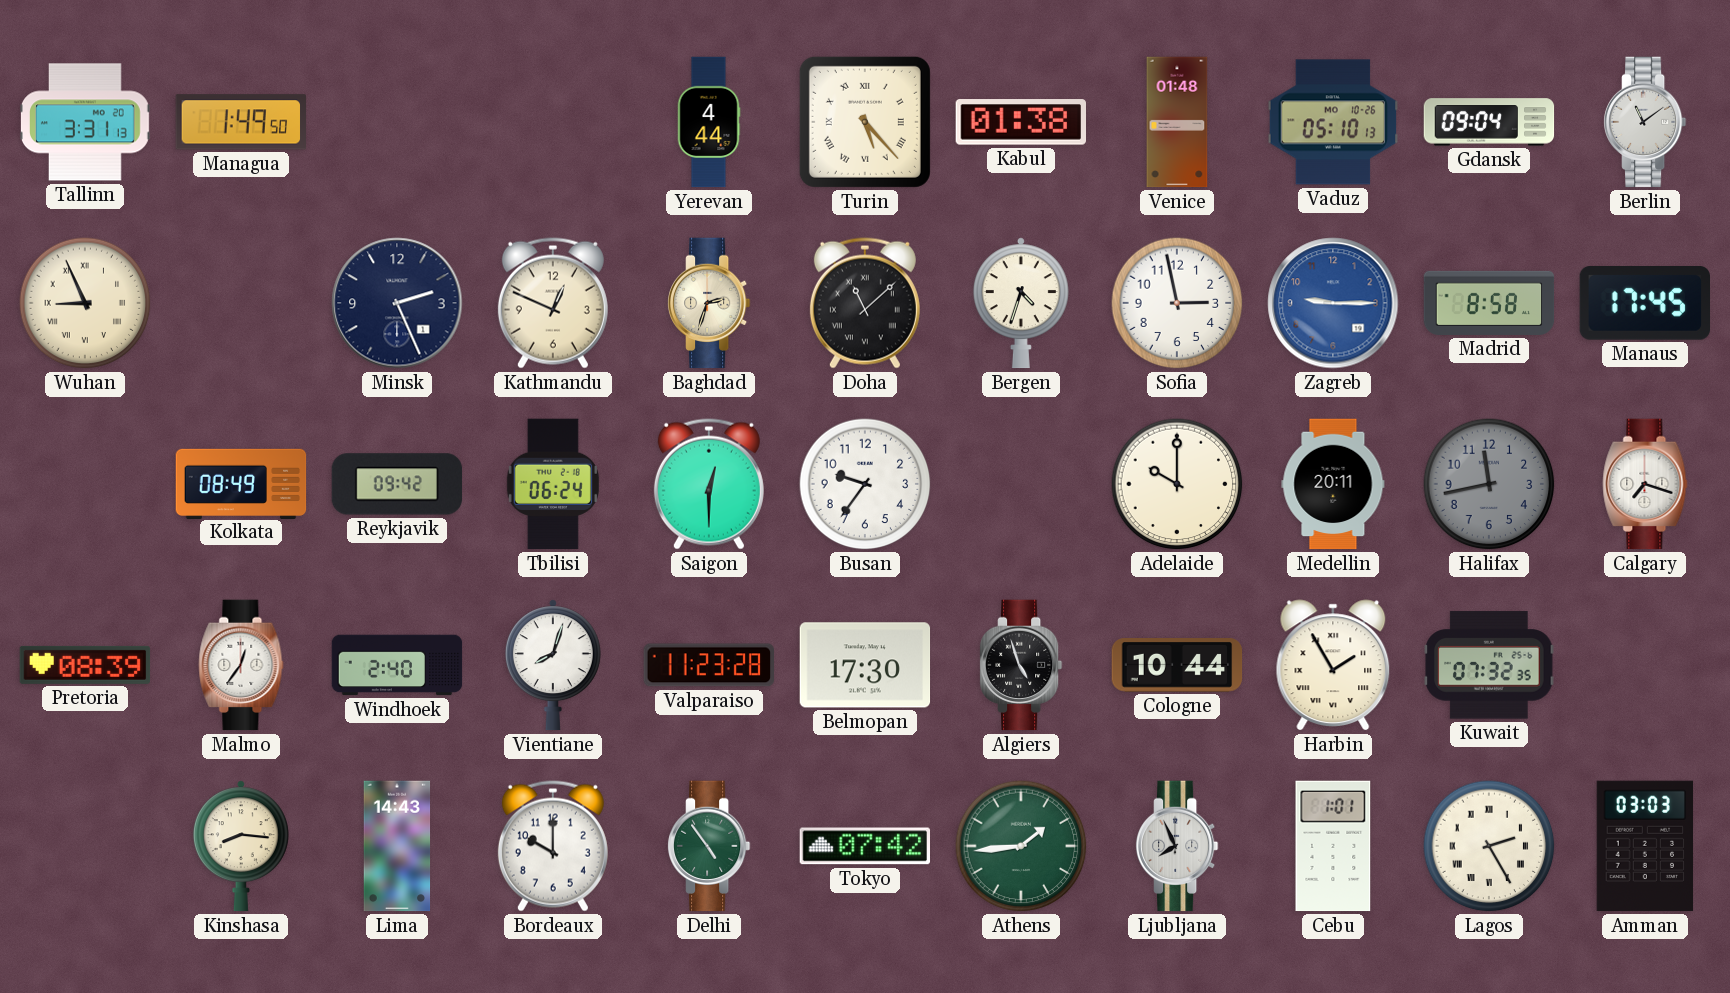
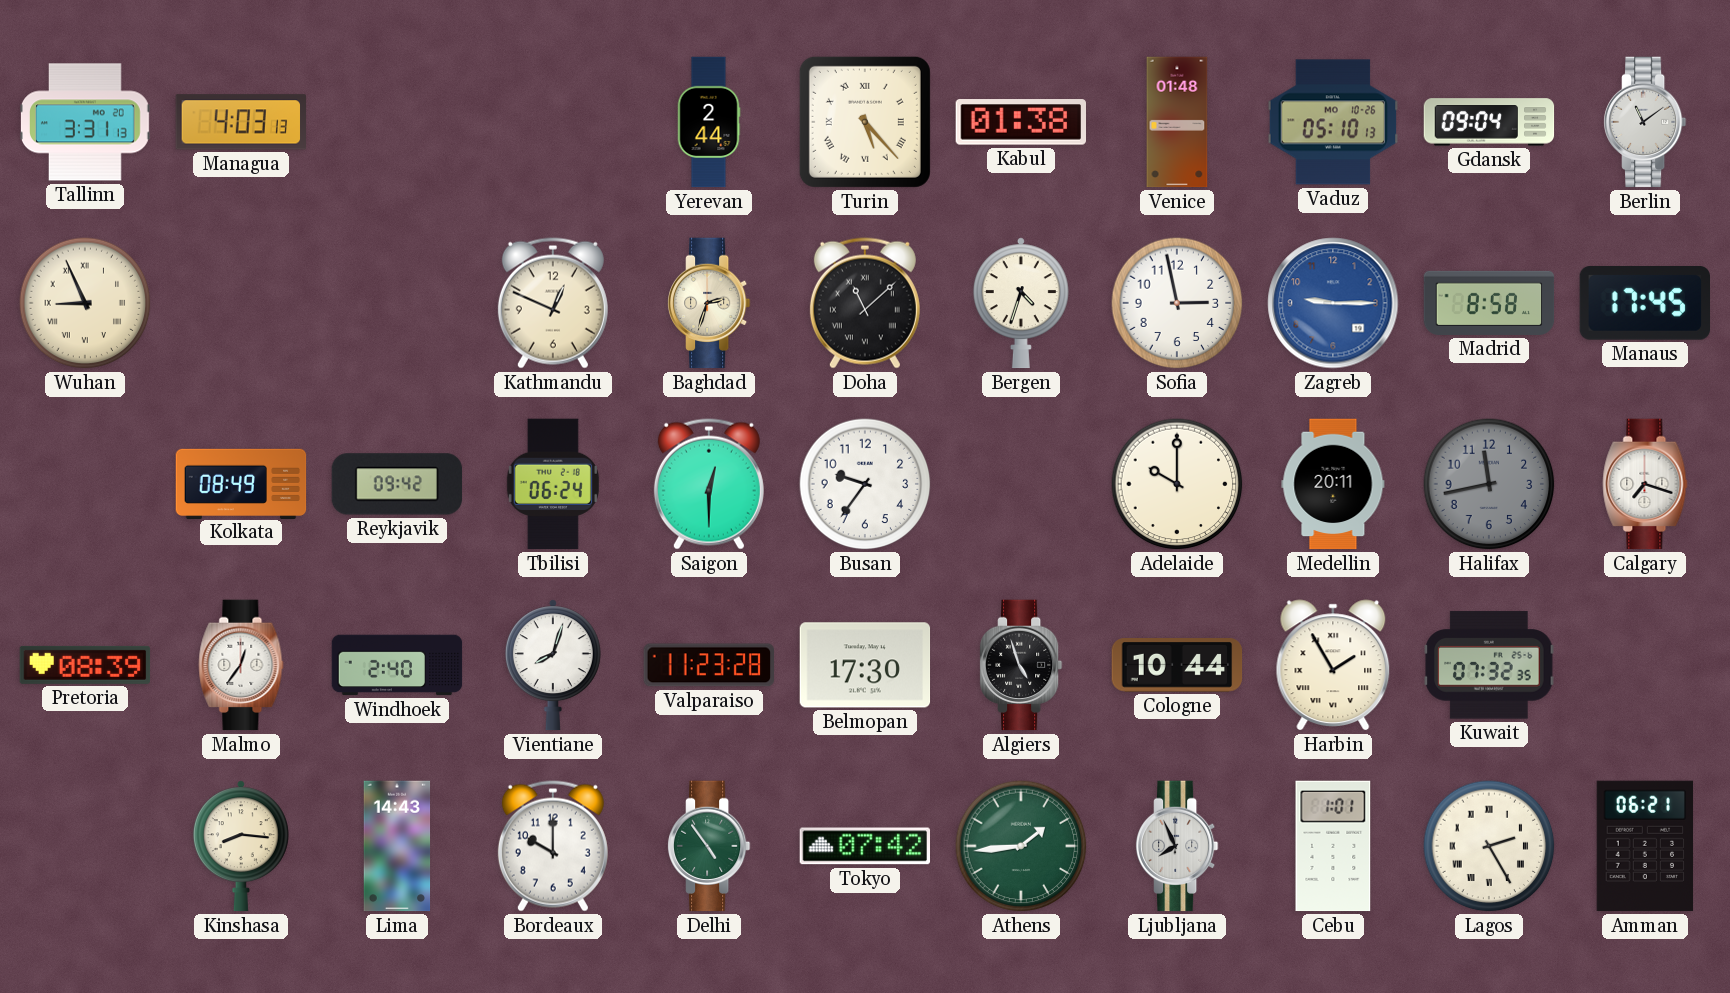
Managua: 1:49 -> 4:03
Yerevan: 4:44 -> 2:44
Minsk: 2:26 -> none
Amman: 03:03 -> 06:21
